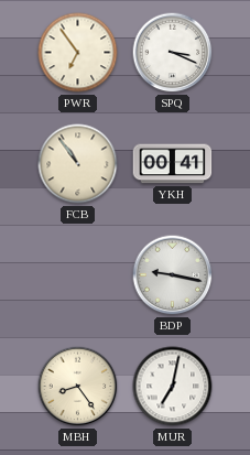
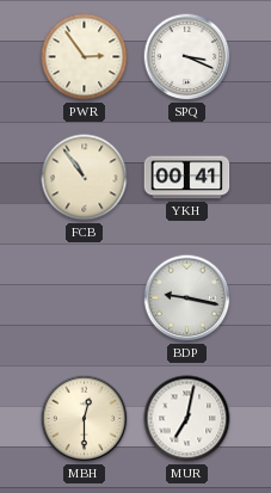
PWR: 6:54 -> 2:54
MBH: 8:24 -> 12:30
